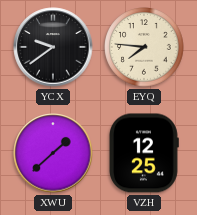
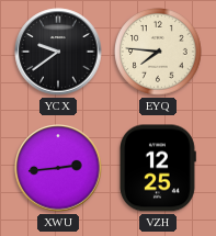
XWU: 1:38 -> 2:44
